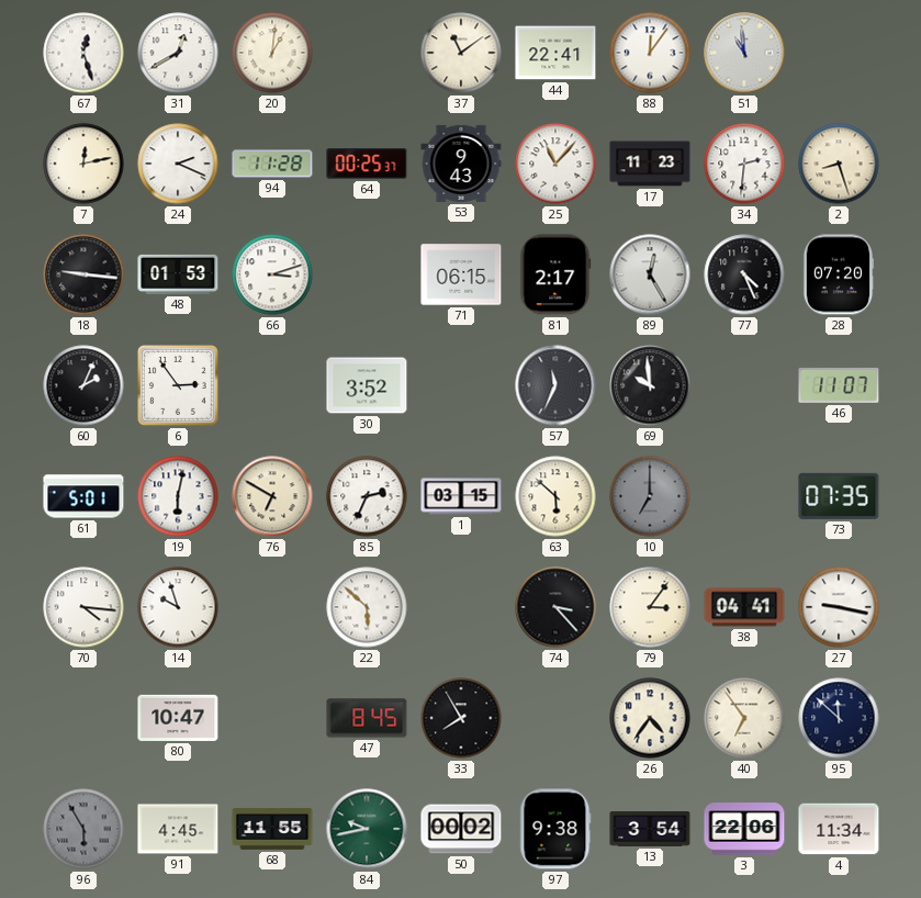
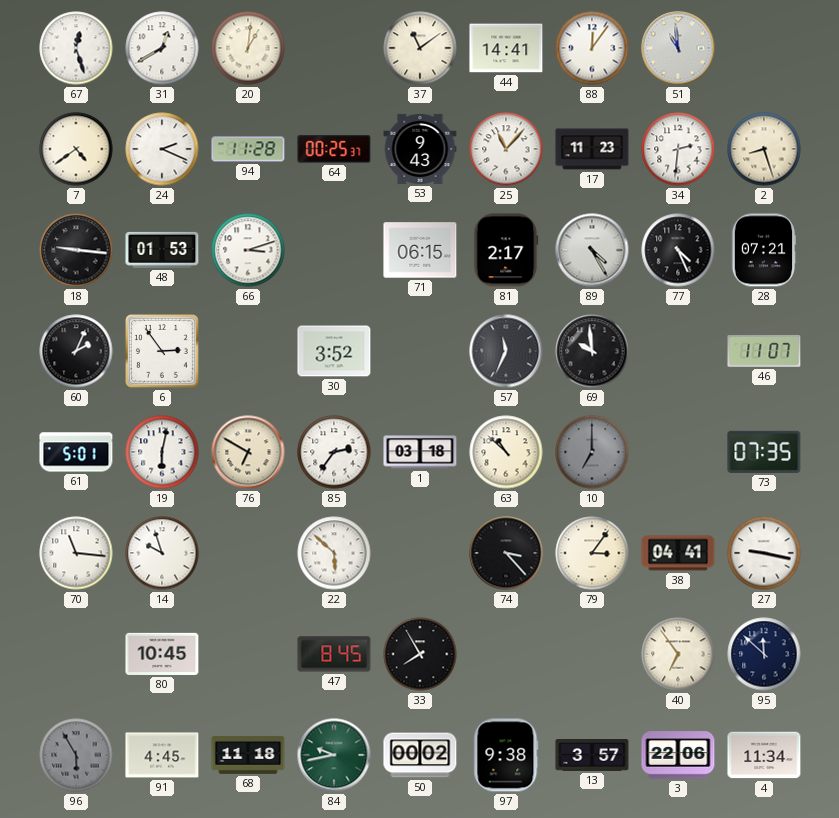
44: 22:41 -> 14:41
7: 12:13 -> 4:39
89: 12:25 -> 4:25
28: 07:20 -> 07:21
85: 2:34 -> 2:36
1: 03:15 -> 03:18
63: 5:52 -> 10:52
70: 4:16 -> 11:16
80: 10:47 -> 10:45
26: 4:36 -> none
68: 11:55 -> 11:18
13: 3:54 -> 3:57
